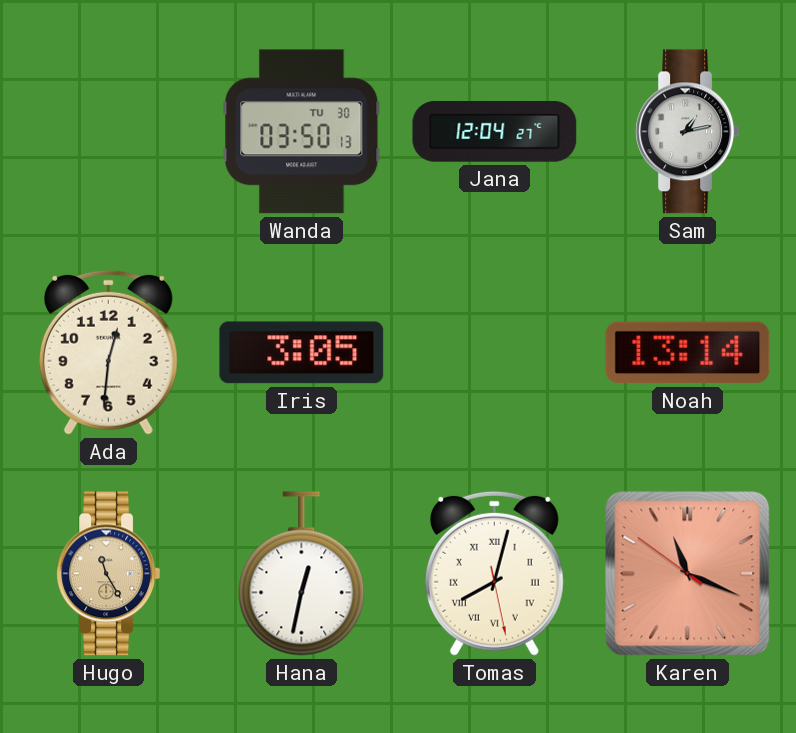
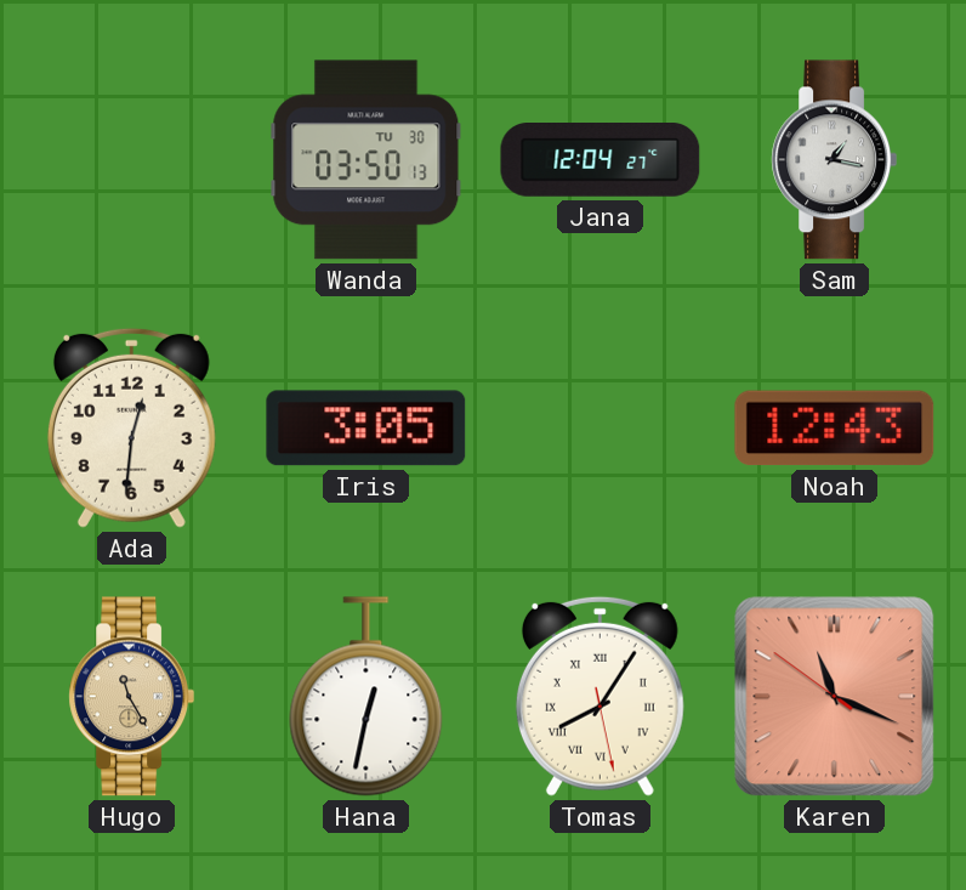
Sam: 1:13 -> 1:17
Noah: 13:14 -> 12:43
Tomas: 8:02 -> 8:05
